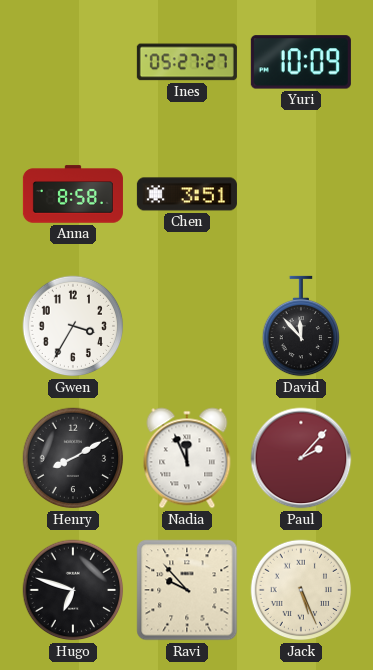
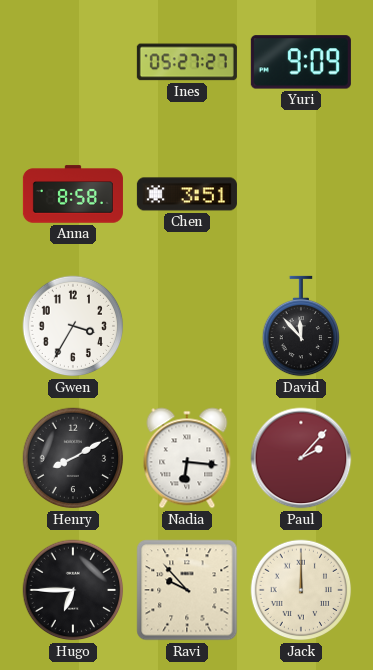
Yuri: 10:09 -> 9:09
Nadia: 11:56 -> 6:16
Hugo: 6:48 -> 6:45
Jack: 5:26 -> 12:00
